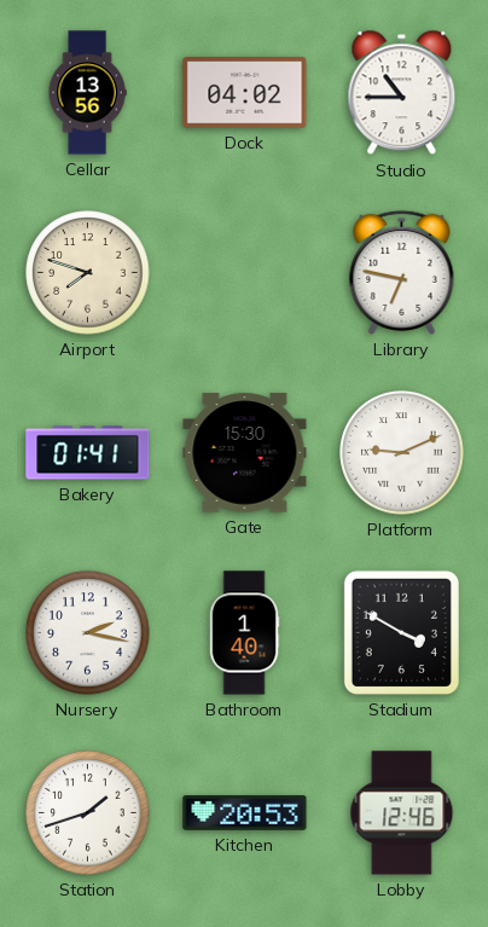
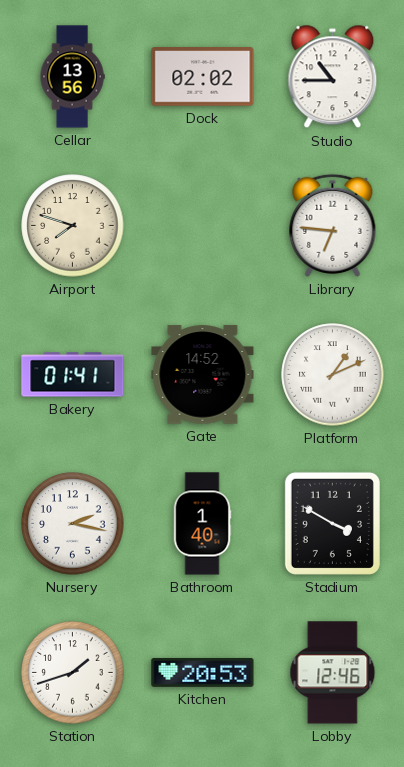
Dock: 04:02 -> 02:02
Library: 6:47 -> 6:46
Gate: 15:30 -> 14:52
Platform: 9:11 -> 1:11
